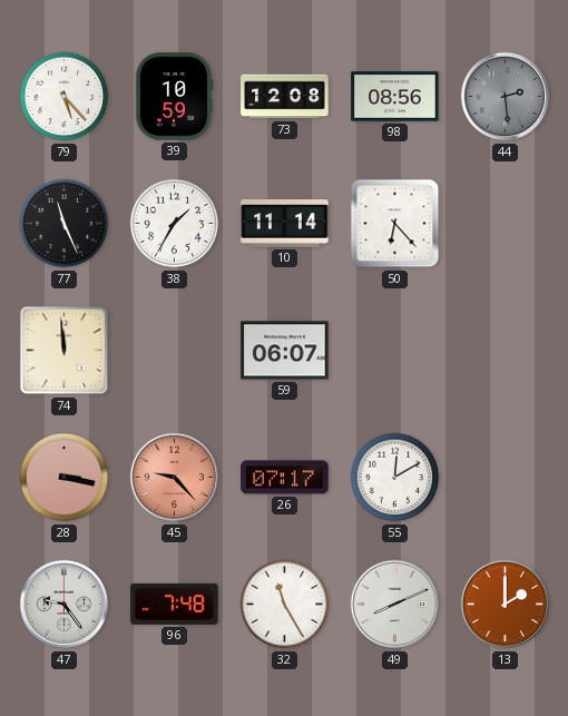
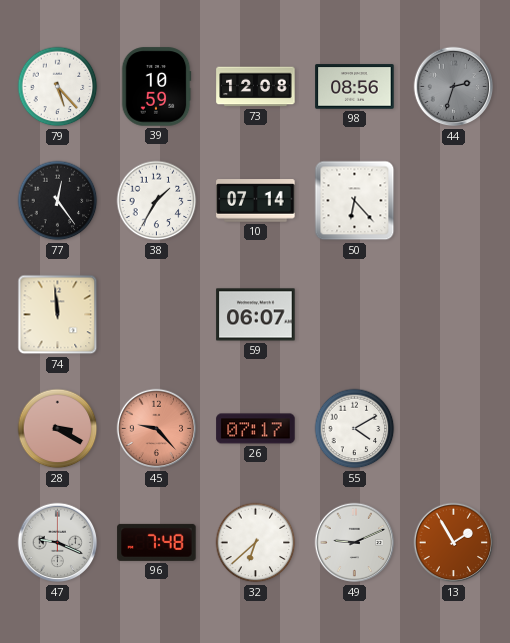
44: 2:29 -> 2:33
77: 11:26 -> 12:24
10: 11:14 -> 07:14
28: 3:17 -> 3:20
55: 12:10 -> 4:10
47: 9:24 -> 9:19
32: 11:25 -> 6:38
49: 8:11 -> 9:11
13: 2:00 -> 1:55
